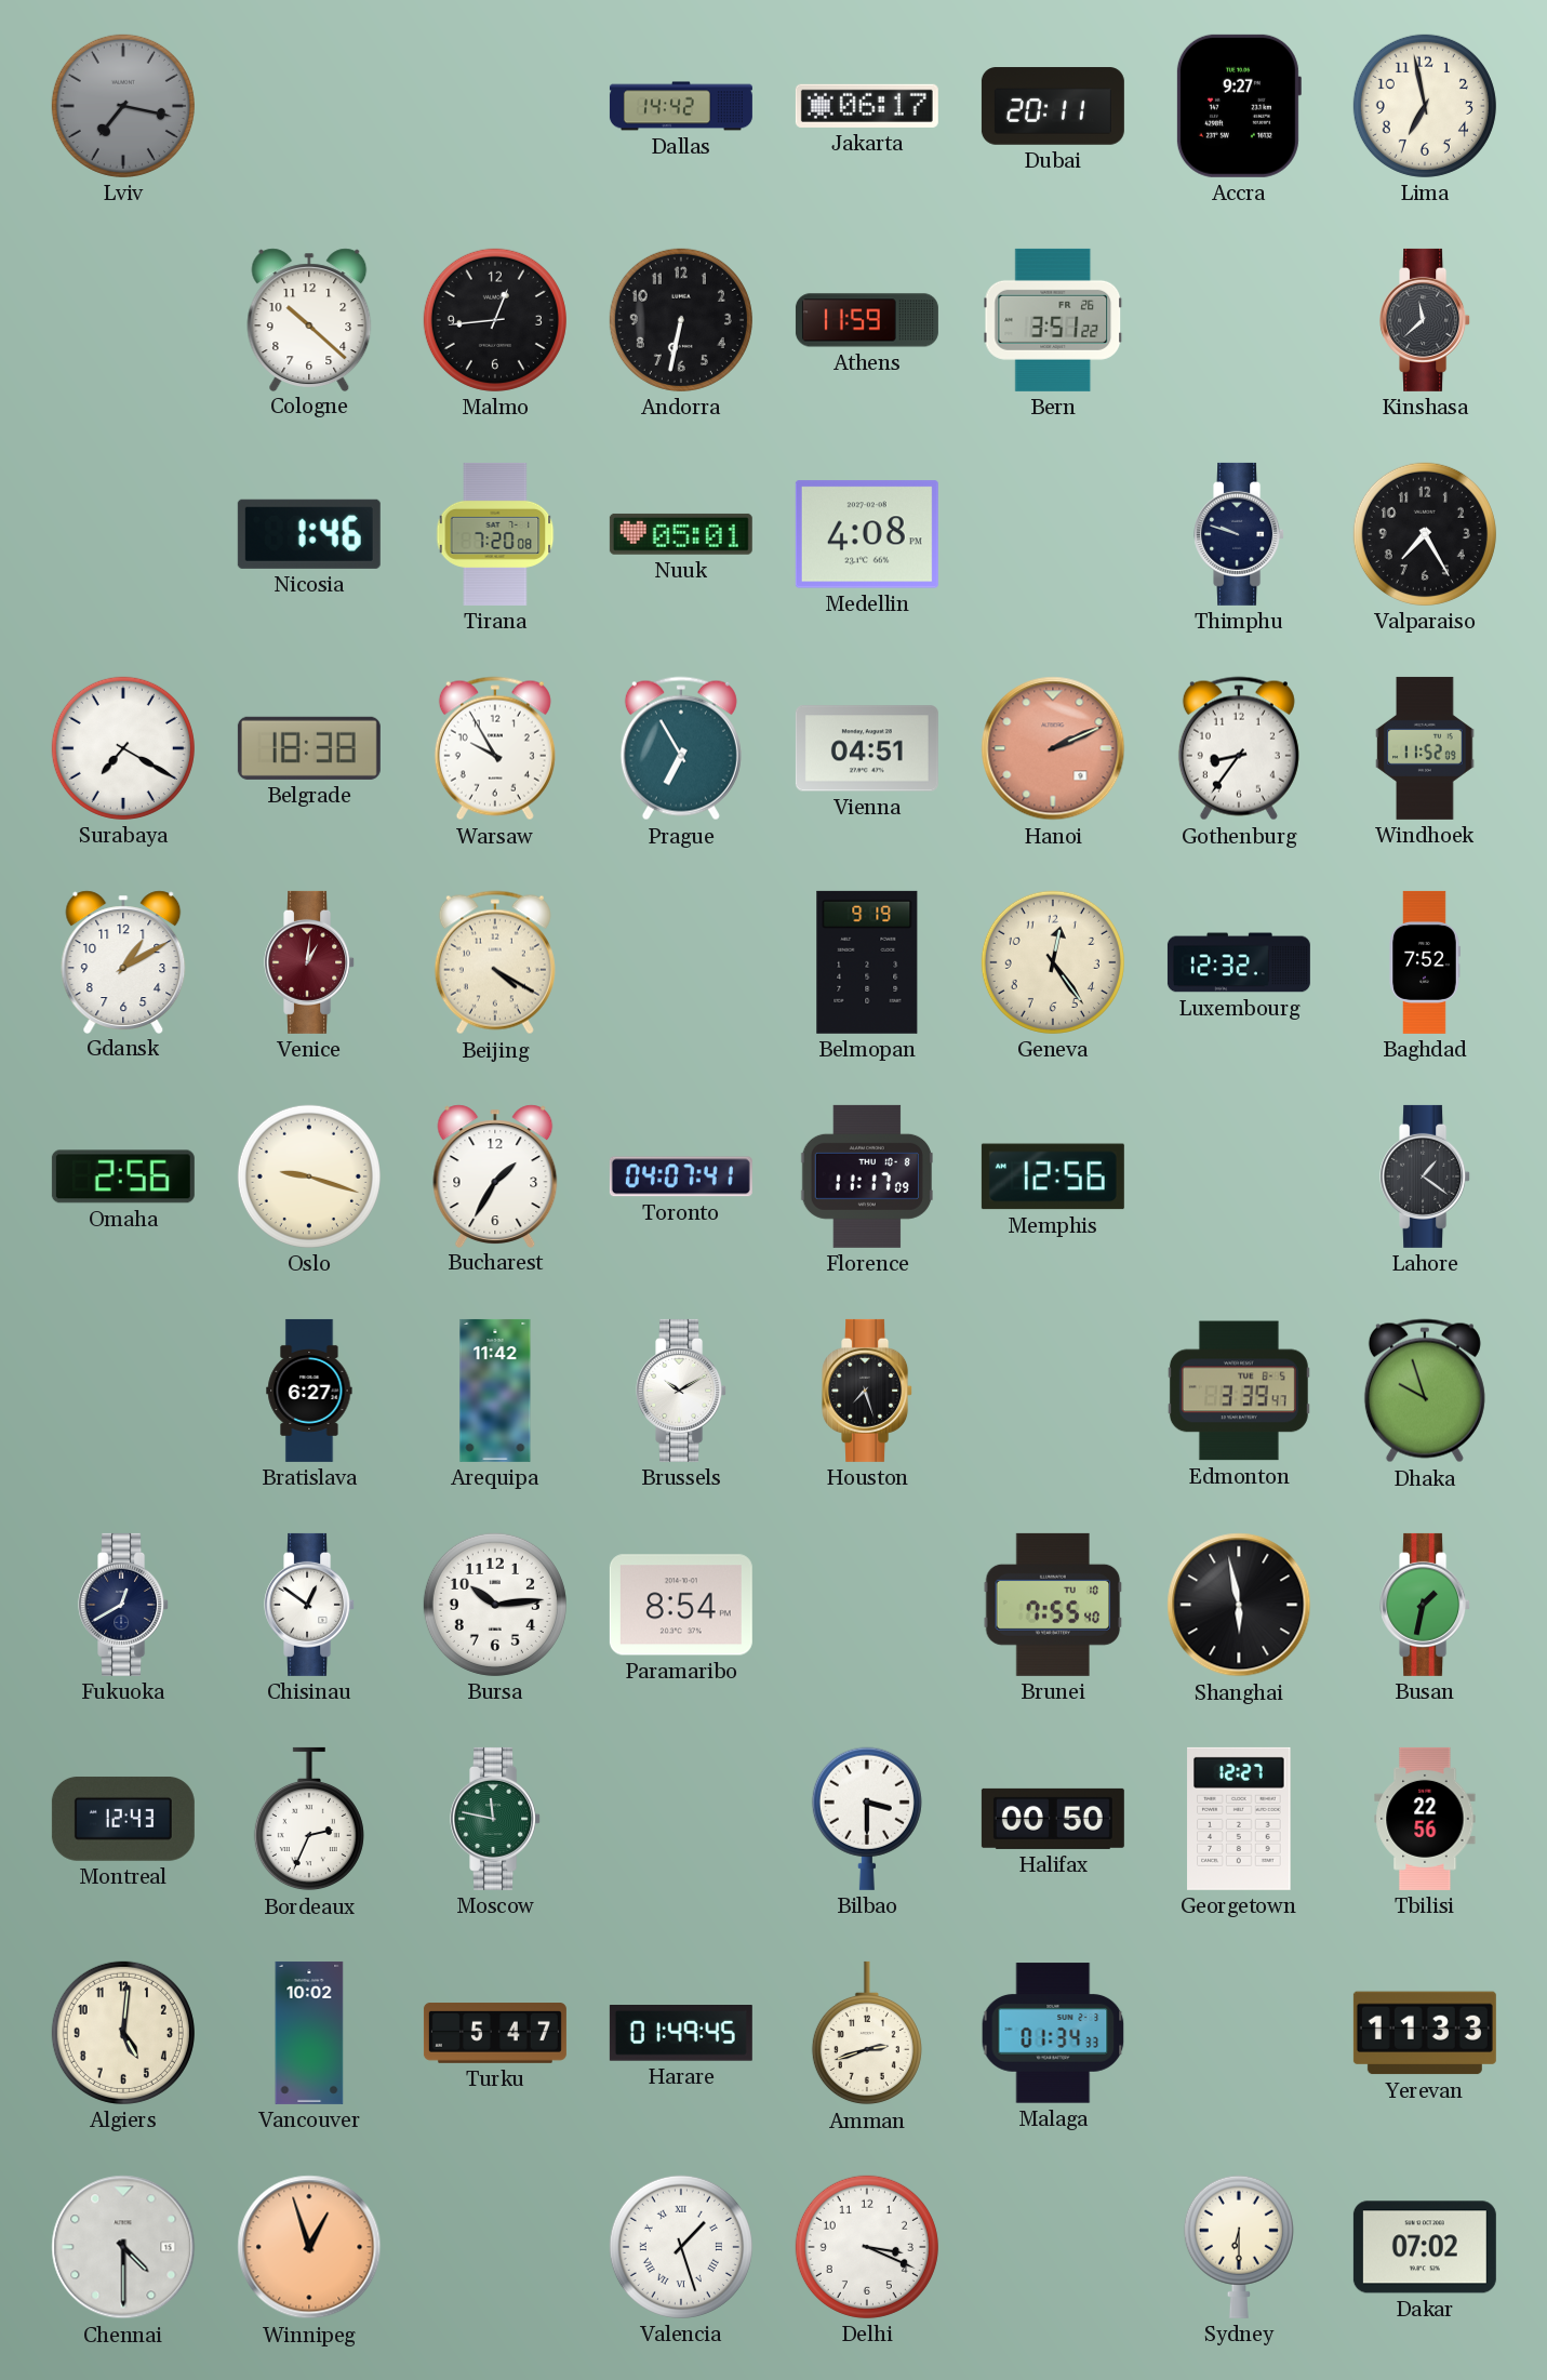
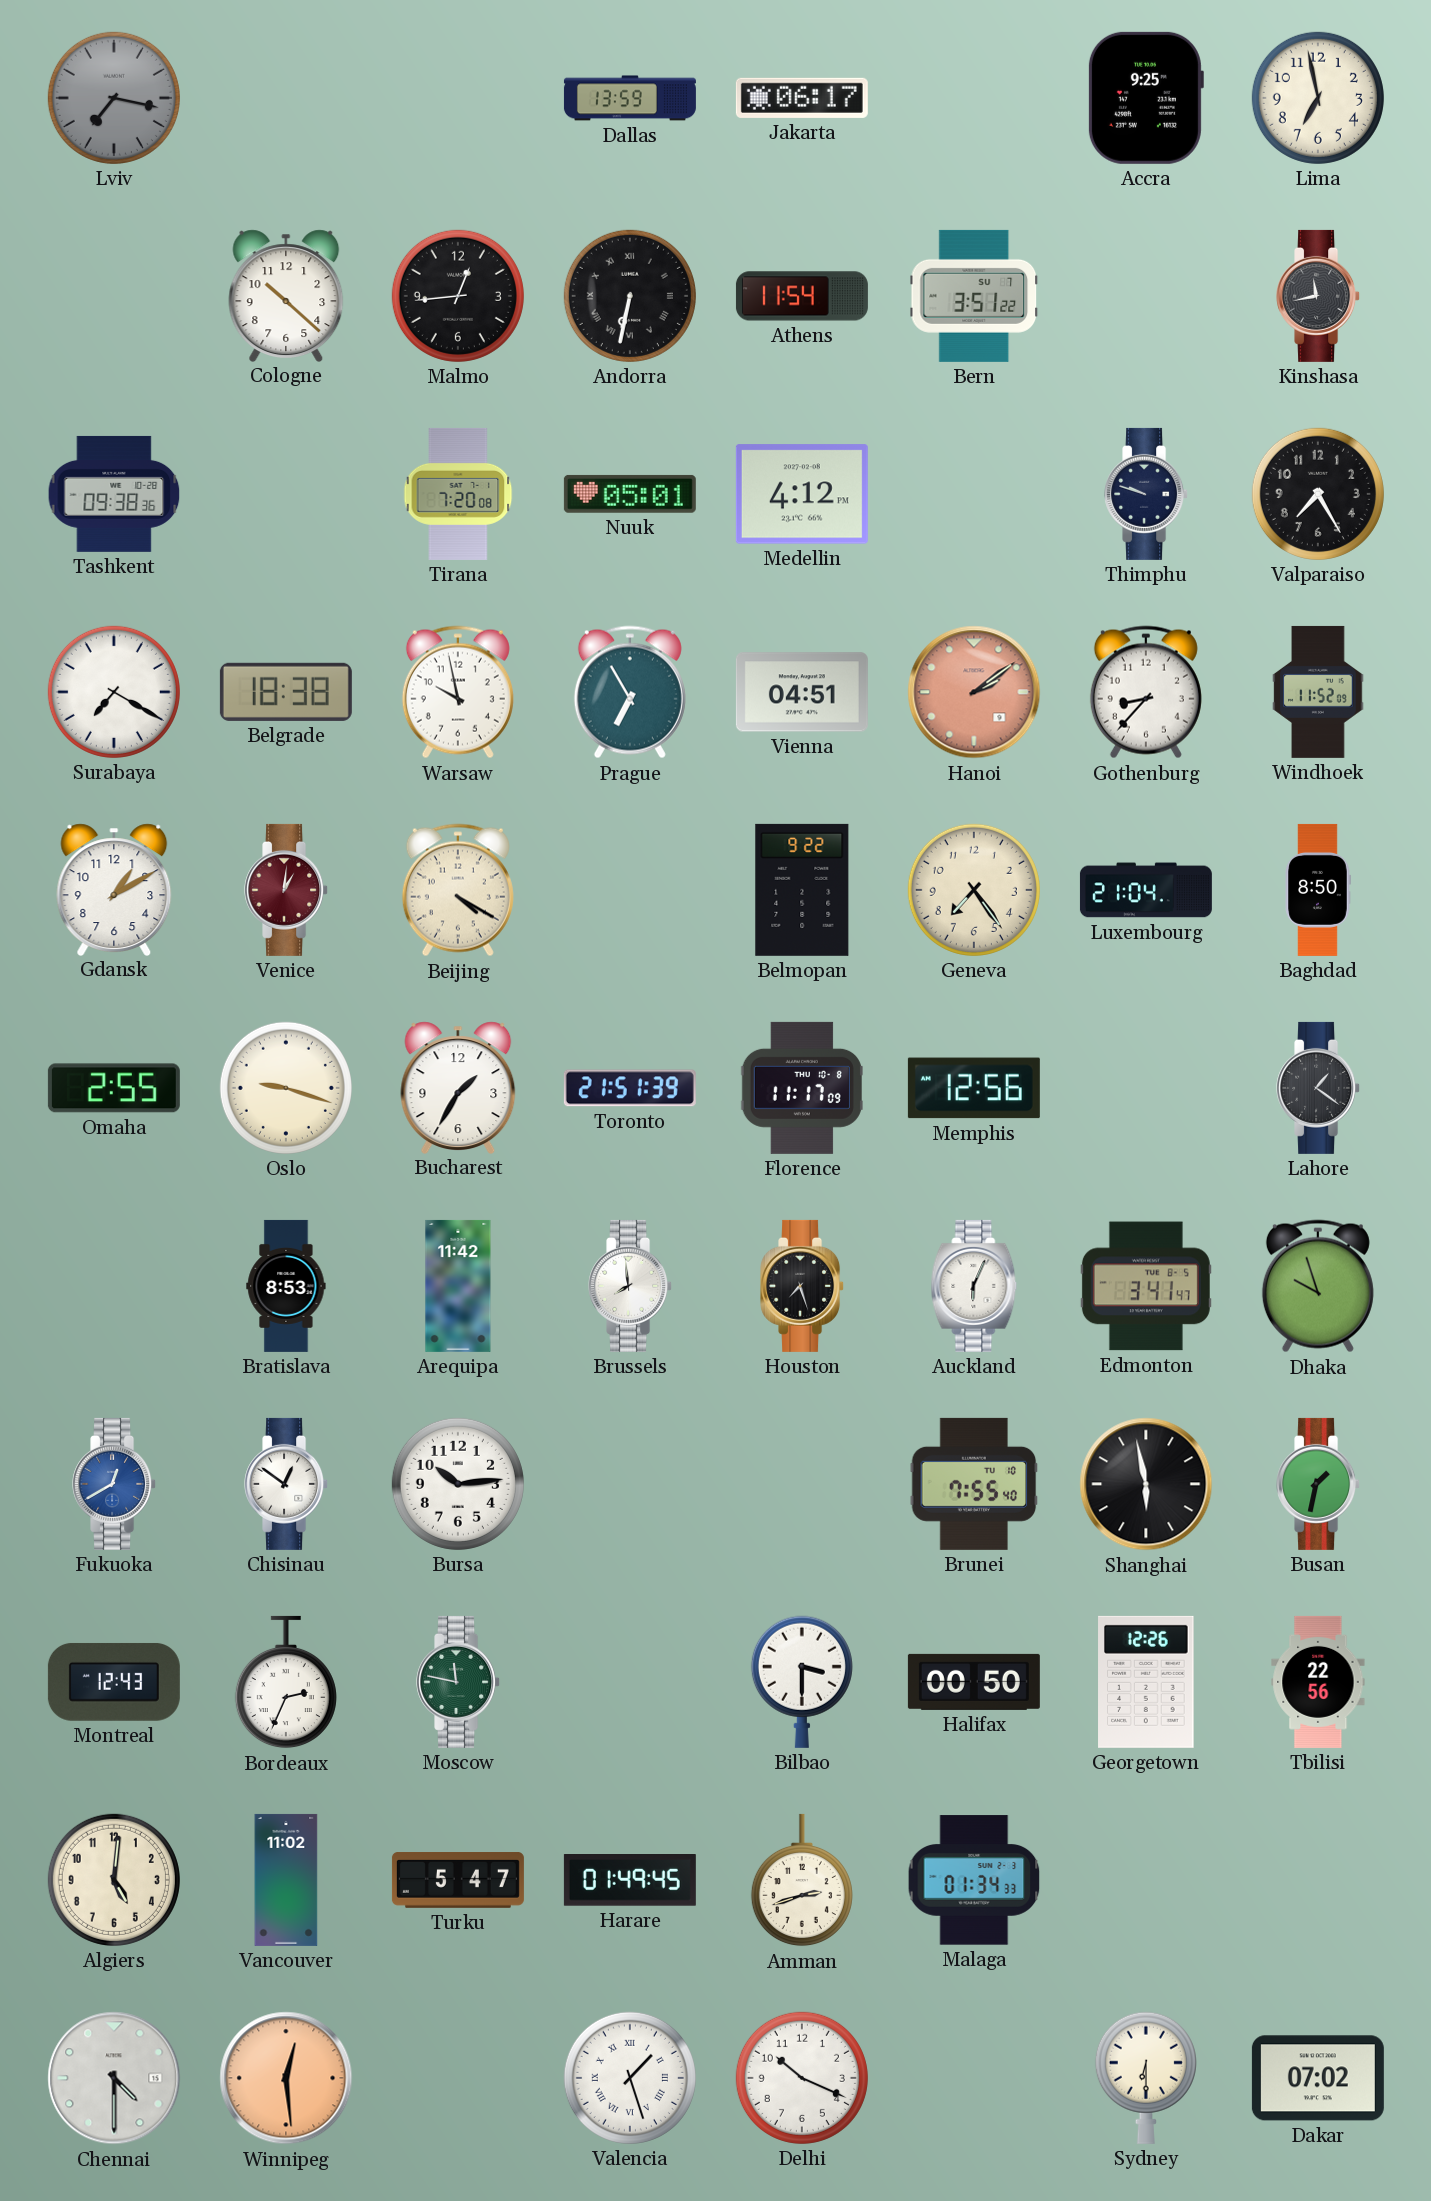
Dallas: 14:42 -> 13:59
Dubai: 20:11 -> none
Accra: 9:27 -> 9:25
Andorra numerals: Arabic -> Roman
Athens: 11:59 -> 11:54
Bern date: FR 26 -> SU 7
Kinshasa: 11:38 -> 11:43
Tashkent: none -> 09:38
Nicosia: 1:46 -> none
Medellin: 4:08 -> 4:12
Warsaw: 9:55 -> 9:58
Hanoi: 2:11 -> 2:09
Gothenburg: 8:36 -> 8:37
Belmopan: 9:19 -> 9:22
Geneva: 12:24 -> 7:24
Luxembourg: 12:32 -> 21:04
Baghdad: 7:52 -> 8:50
Omaha: 2:56 -> 2:55
Toronto: 04:07 -> 21:51
Bratislava: 6:27 -> 8:53
Brussels: 10:10 -> 7:59
Auckland: none -> 6:04
Edmonton: 3:39 -> 3:41
Fukuoka dial: navy -> blue
Paramaribo: 8:54 -> none
Georgetown: 12:27 -> 12:26
Vancouver: 10:02 -> 11:02
Yerevan: 11:33 -> none
Winnipeg: 12:57 -> 12:29
Delhi: 3:19 -> 10:19
